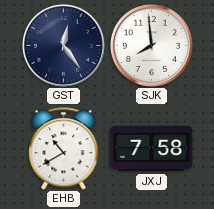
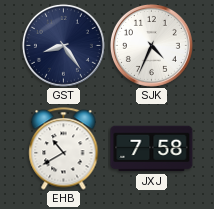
GST: 12:24 -> 8:24
SJK: 7:59 -> 4:34
